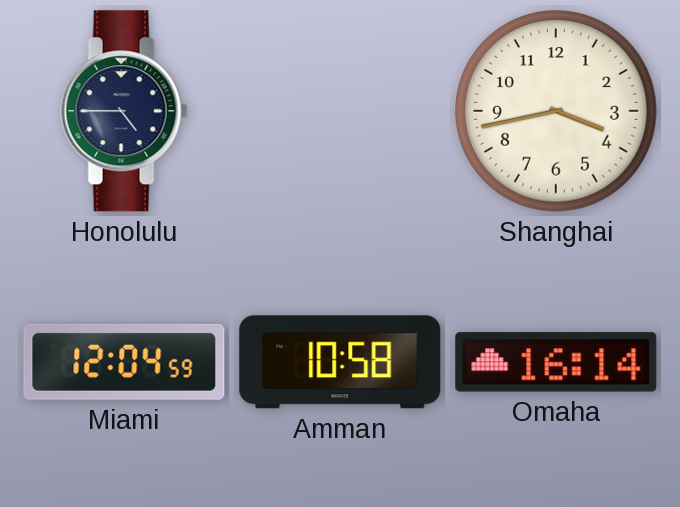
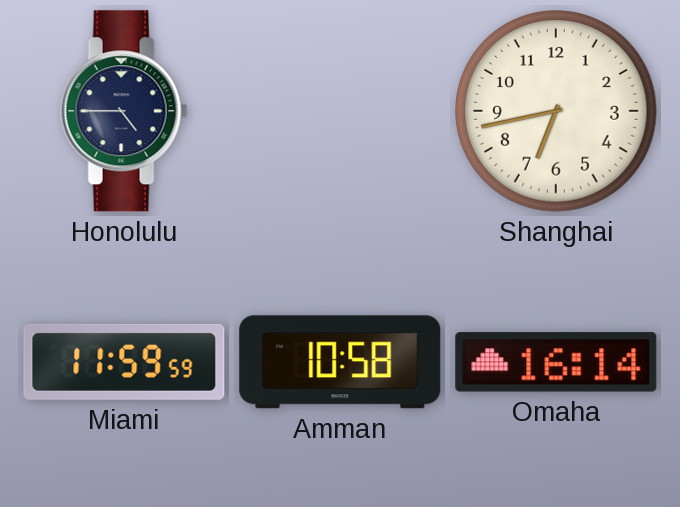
Shanghai: 3:43 -> 6:43
Miami: 12:04 -> 11:59
